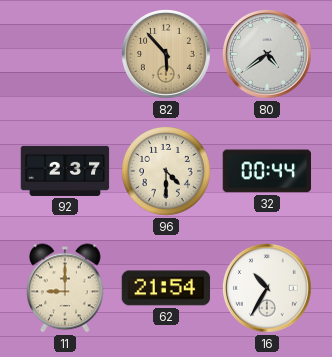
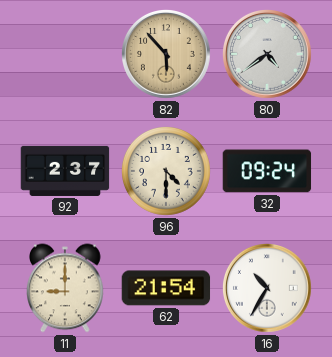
32: 00:44 -> 09:24
